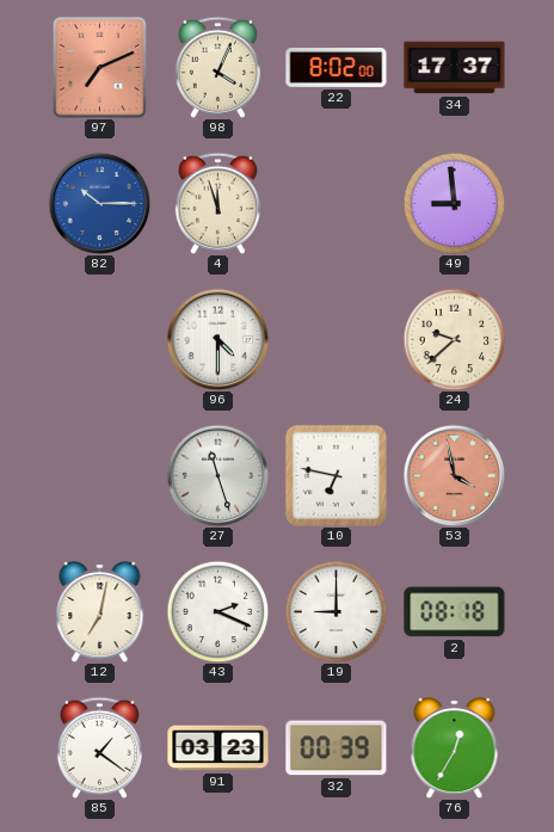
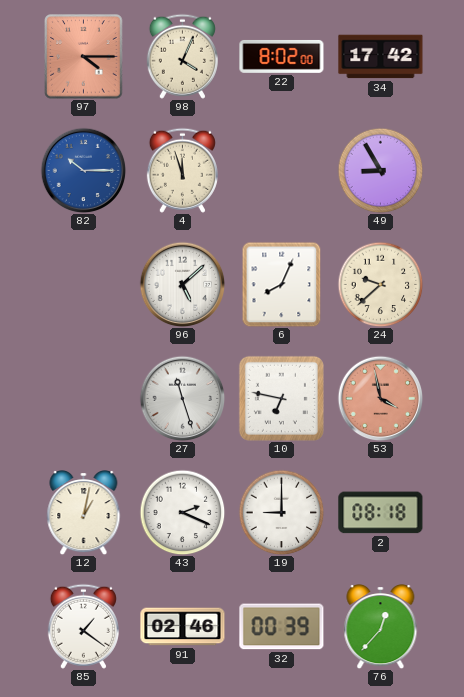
97: 7:11 -> 4:15
34: 17:37 -> 17:42
49: 8:59 -> 8:55
96: 4:30 -> 5:08
6: none -> 8:04
12: 7:02 -> 1:02
91: 03:23 -> 02:46
76: 12:35 -> 12:37
